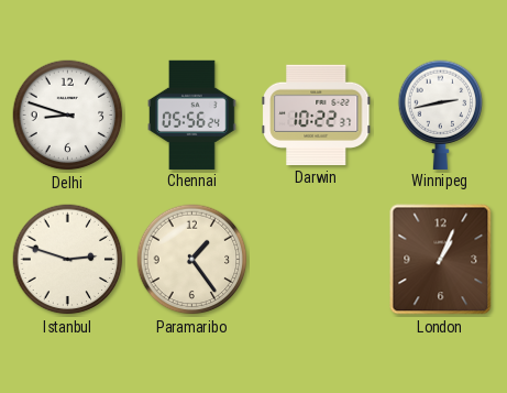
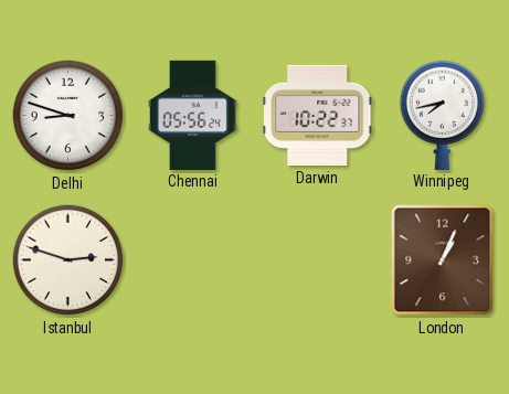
Winnipeg: 2:43 -> 7:43
Paramaribo: 1:24 -> none
